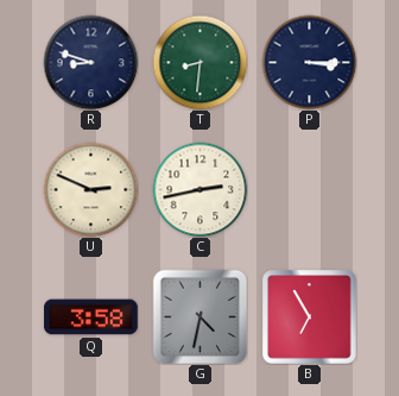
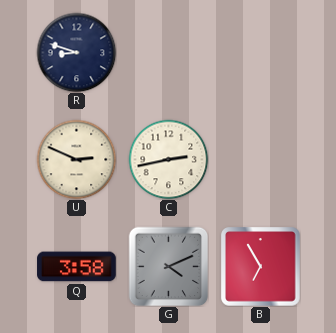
T: 8:31 -> none
P: 3:15 -> none
G: 4:32 -> 4:11
